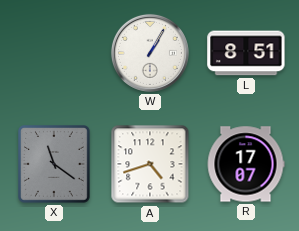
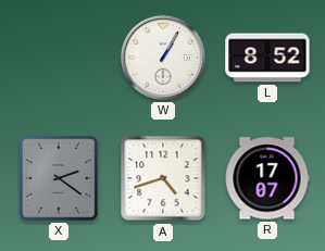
L: 8:51 -> 8:52
X: 11:21 -> 2:21
